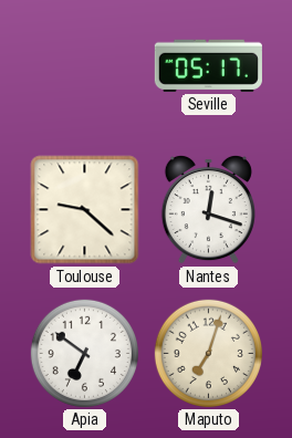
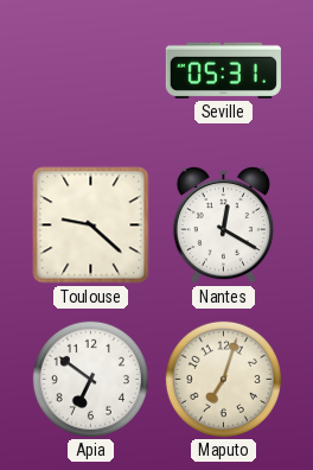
Seville: 05:17 -> 05:31
Nantes: 12:18 -> 12:20
